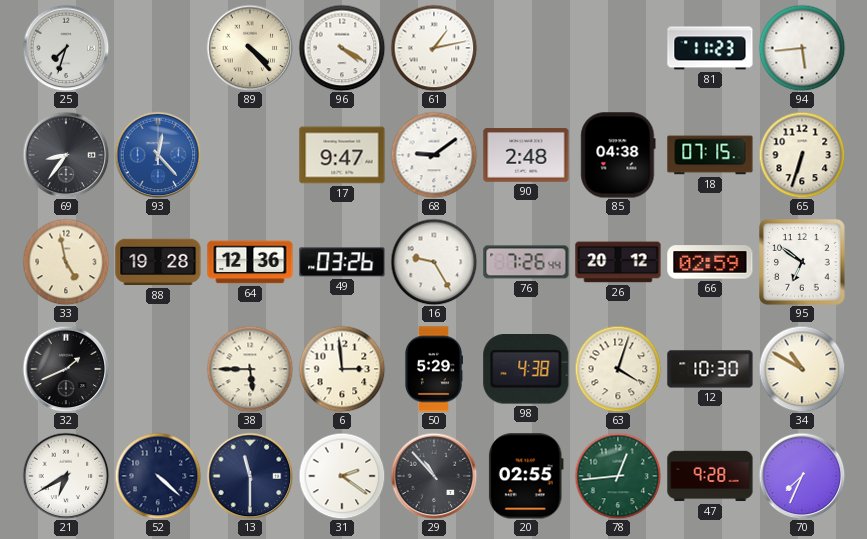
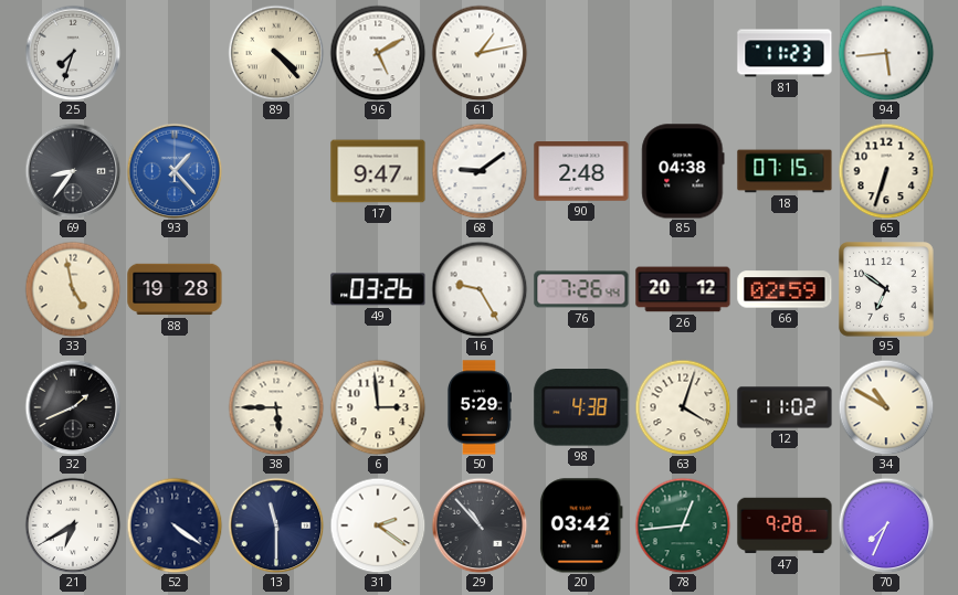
96: 4:20 -> 5:10
93: 12:23 -> 1:23
64: 12:36 -> none
12: 10:30 -> 11:02
52: 4:22 -> 4:21
20: 02:55 -> 03:42
